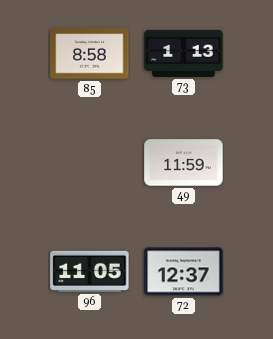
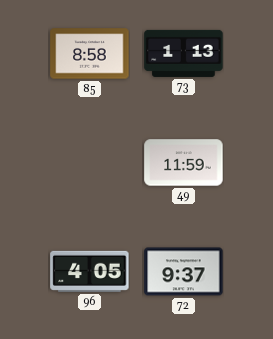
96: 11:05 -> 4:05
72: 12:37 -> 9:37
